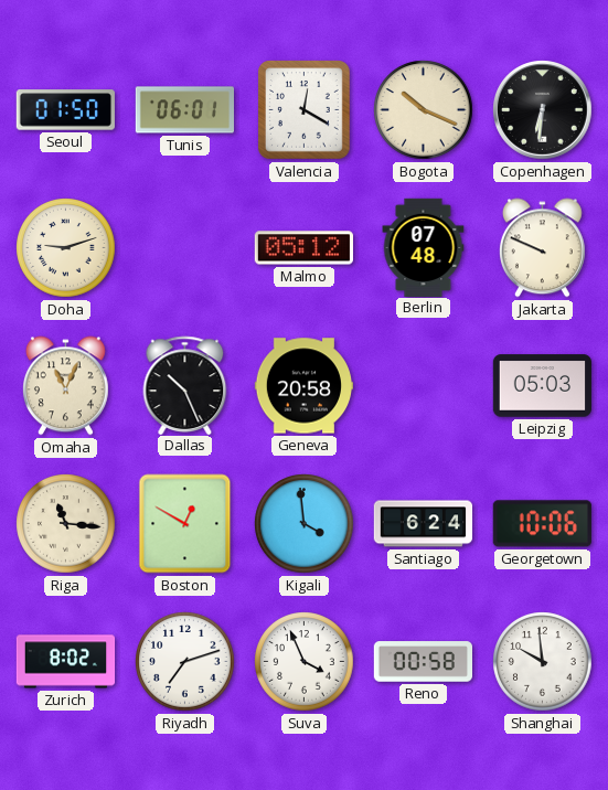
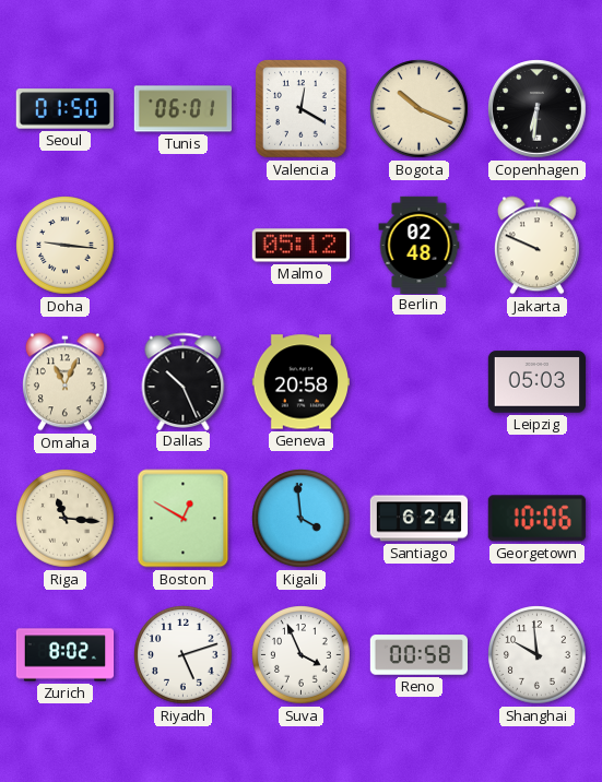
Doha: 9:12 -> 9:16
Berlin: 07:48 -> 02:48
Riyadh: 7:12 -> 5:12
